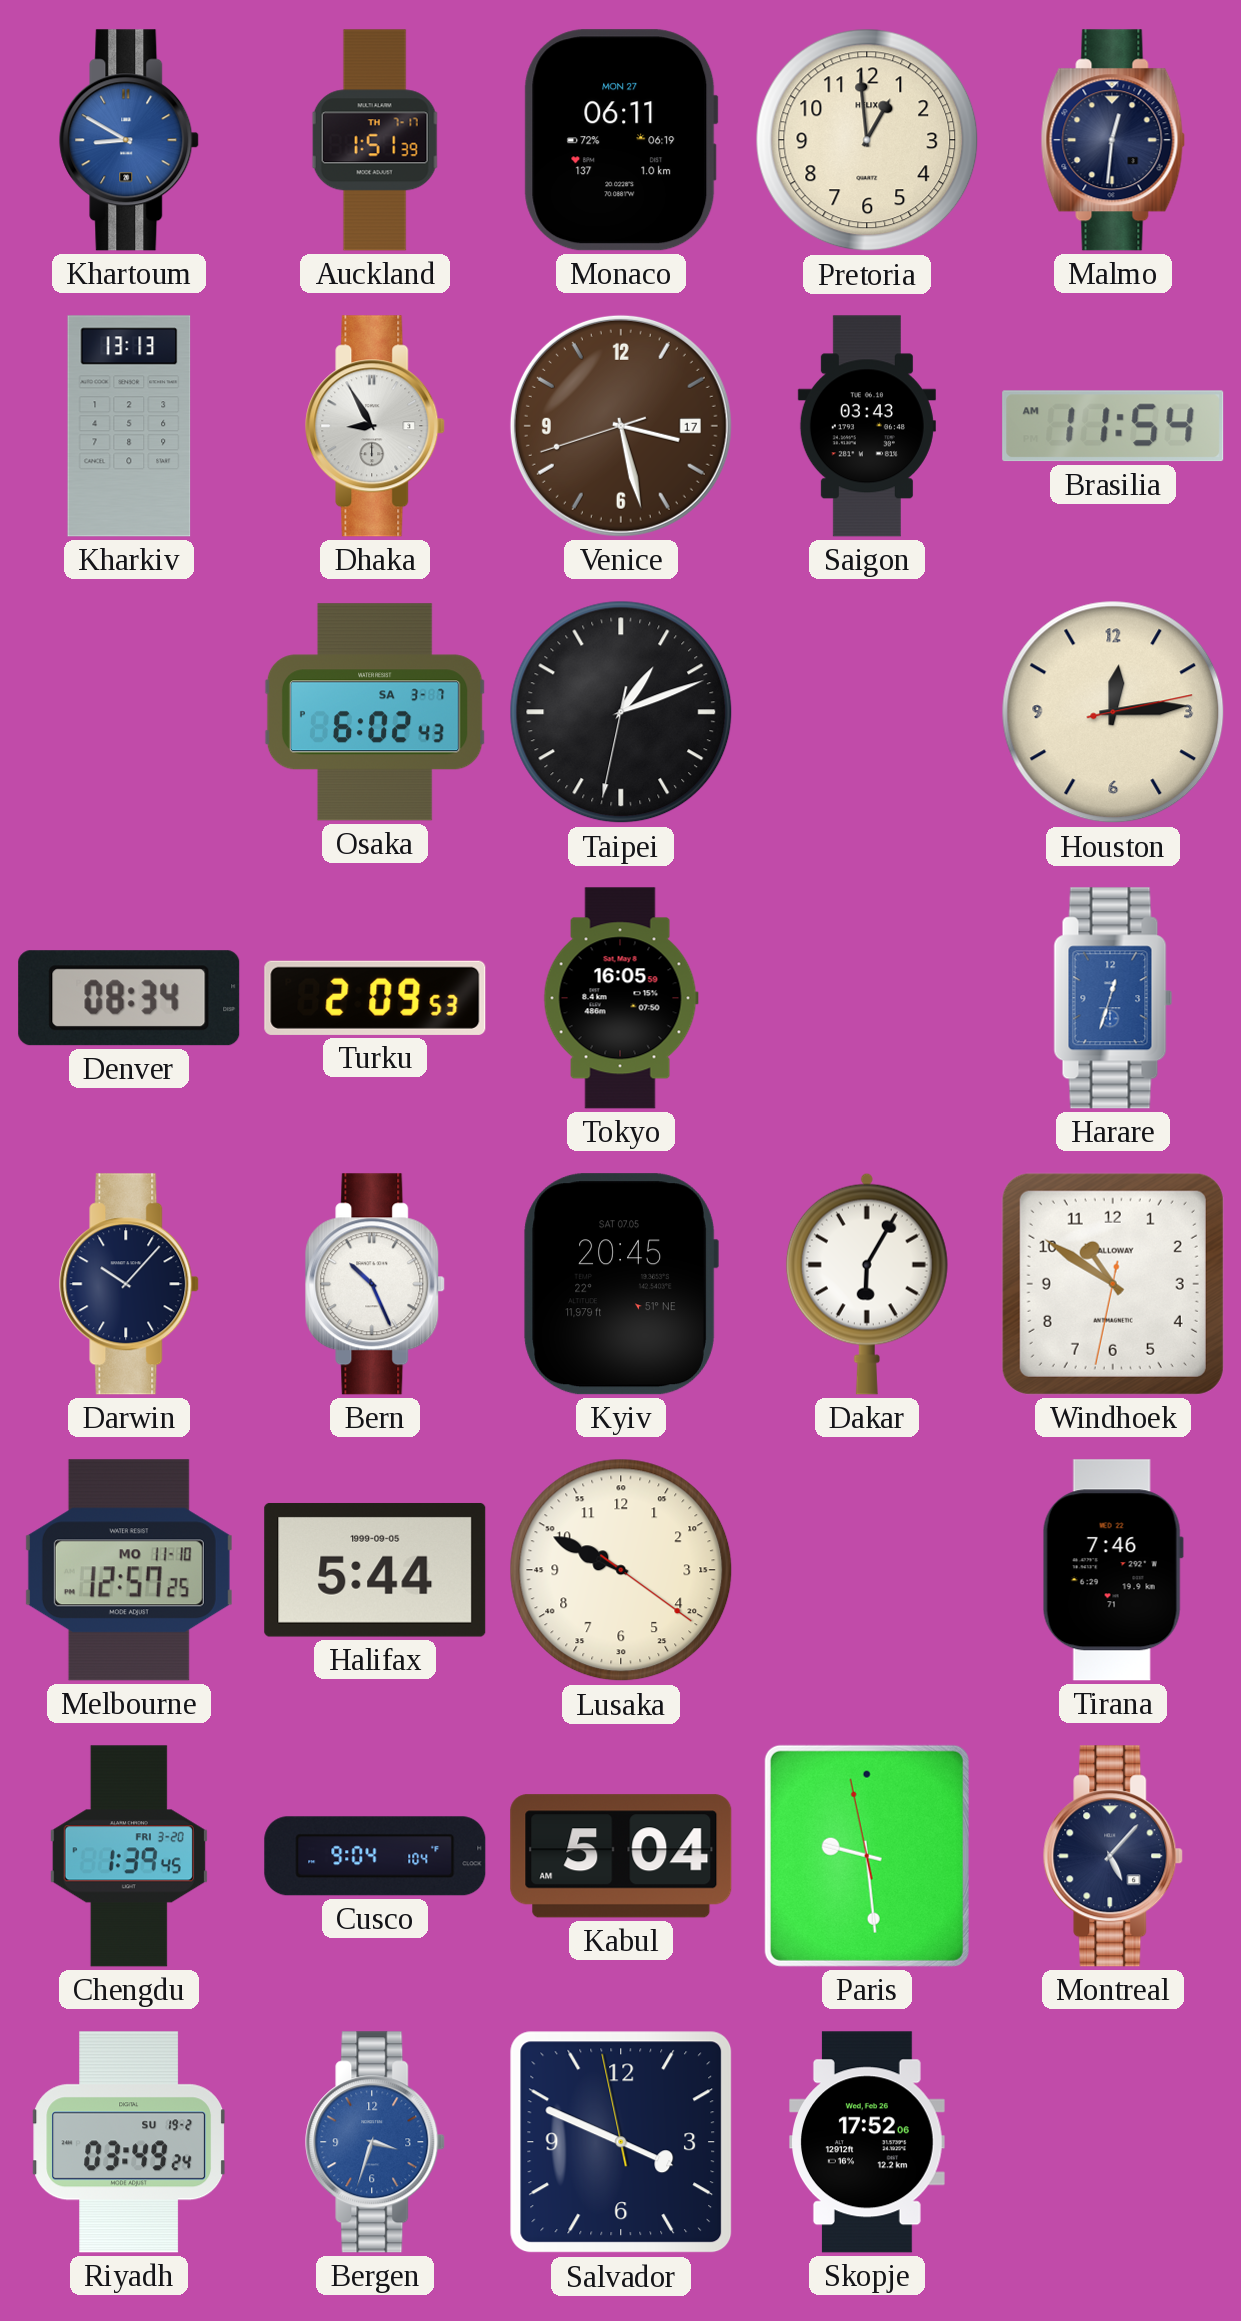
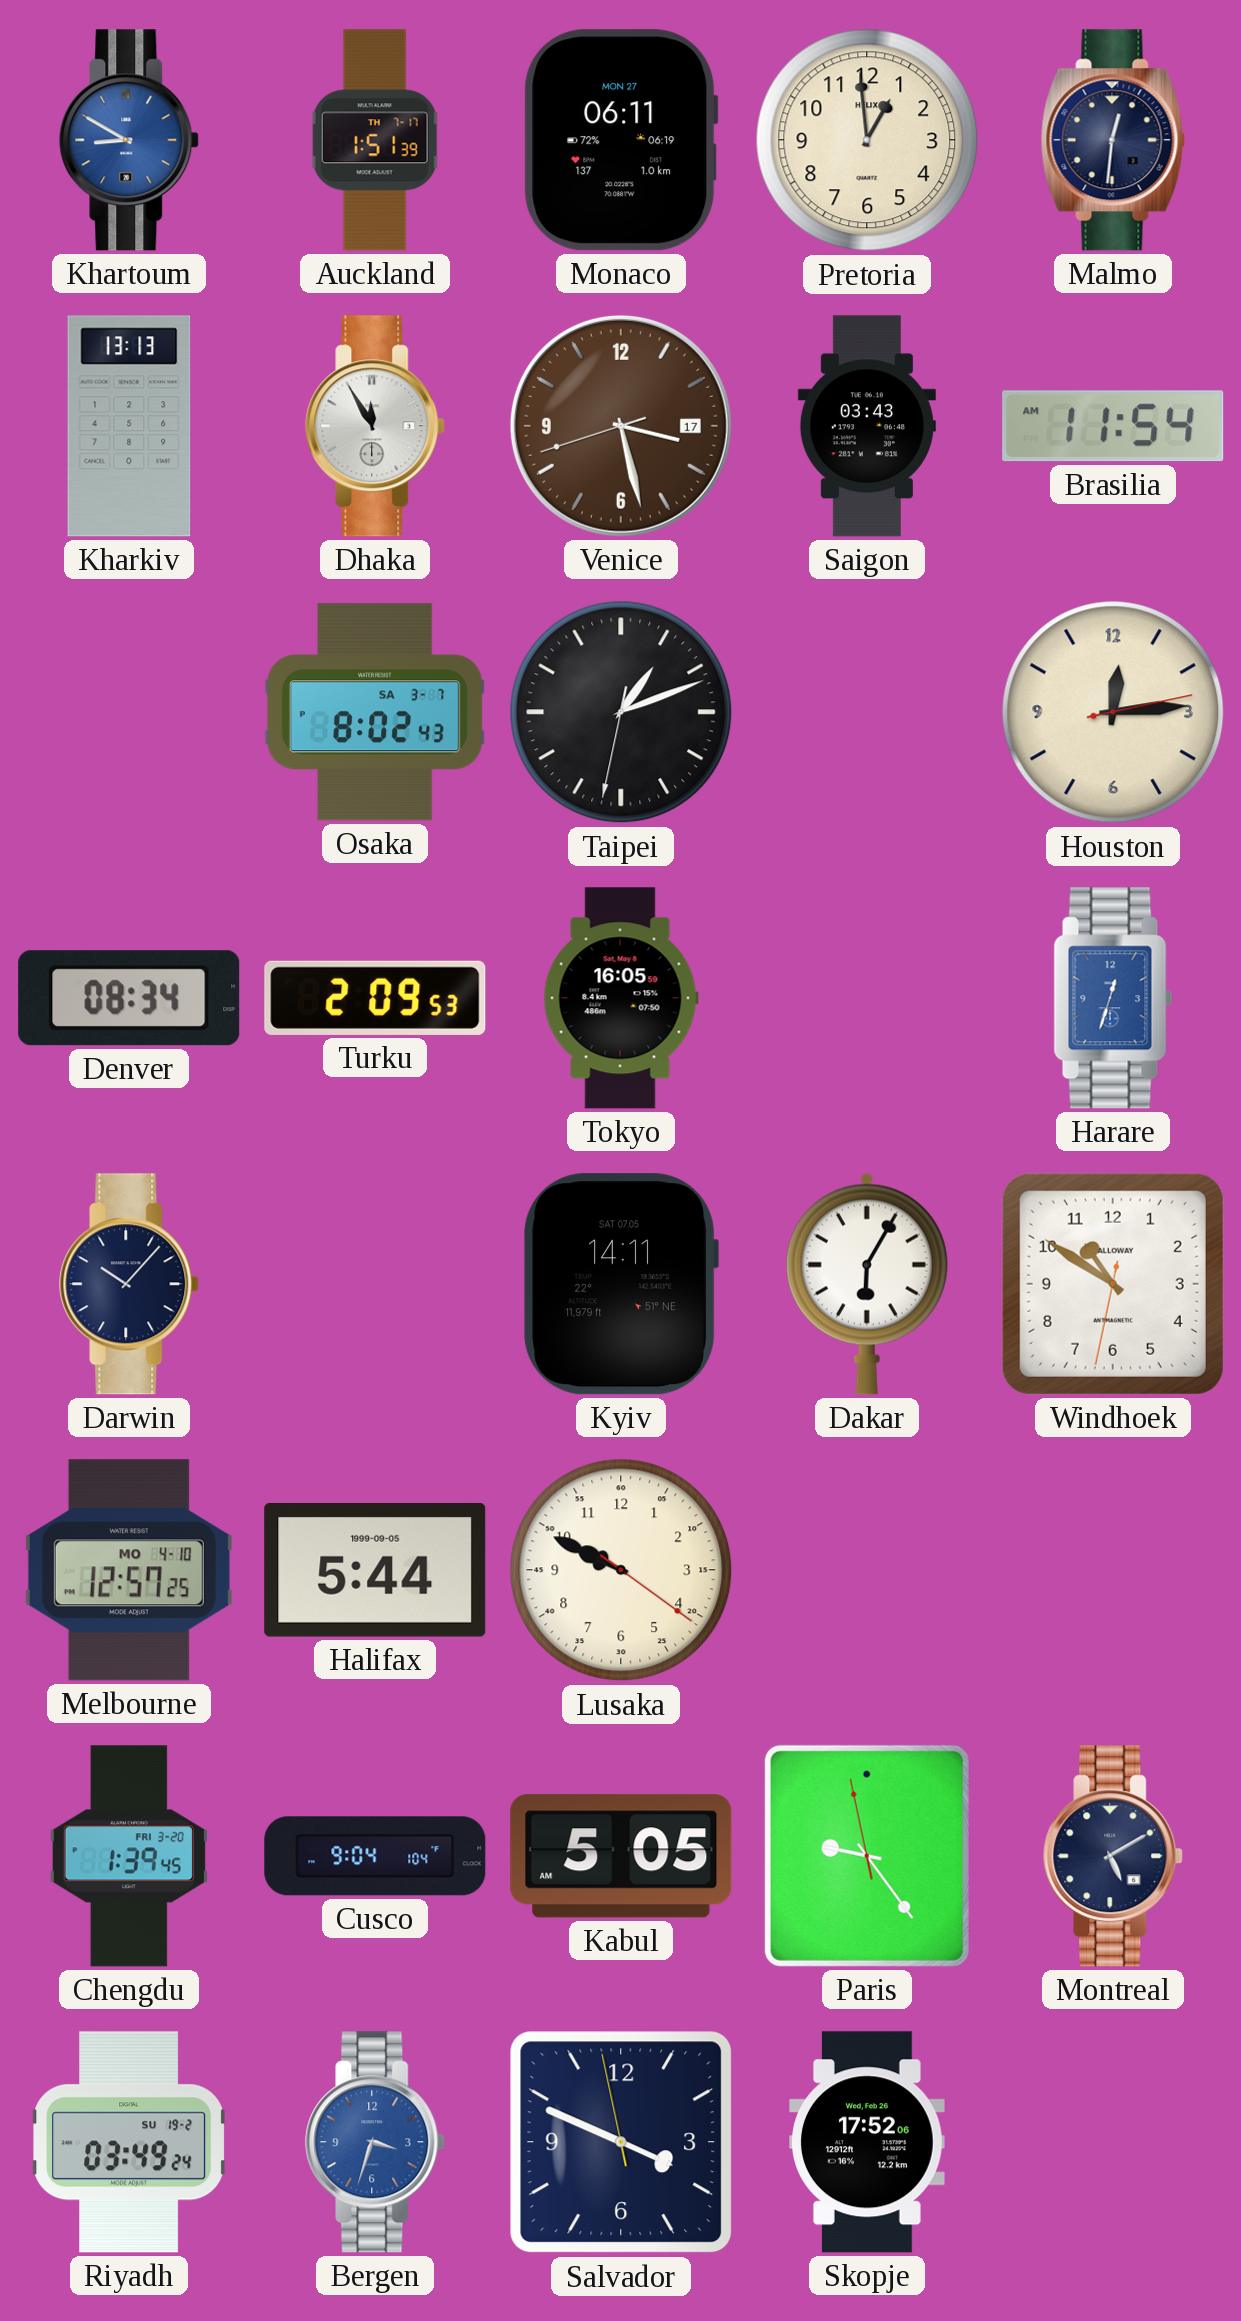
Dhaka: 8:55 -> 11:55
Osaka: 6:02 -> 8:02
Bern: 10:26 -> none
Kyiv: 20:45 -> 14:11
Melbourne date: MO 11-10 -> MO 4-10
Tirana: 7:46 -> none
Kabul: 5:04 -> 5:05
Paris: 9:28 -> 9:23
Montreal: 5:07 -> 5:10
